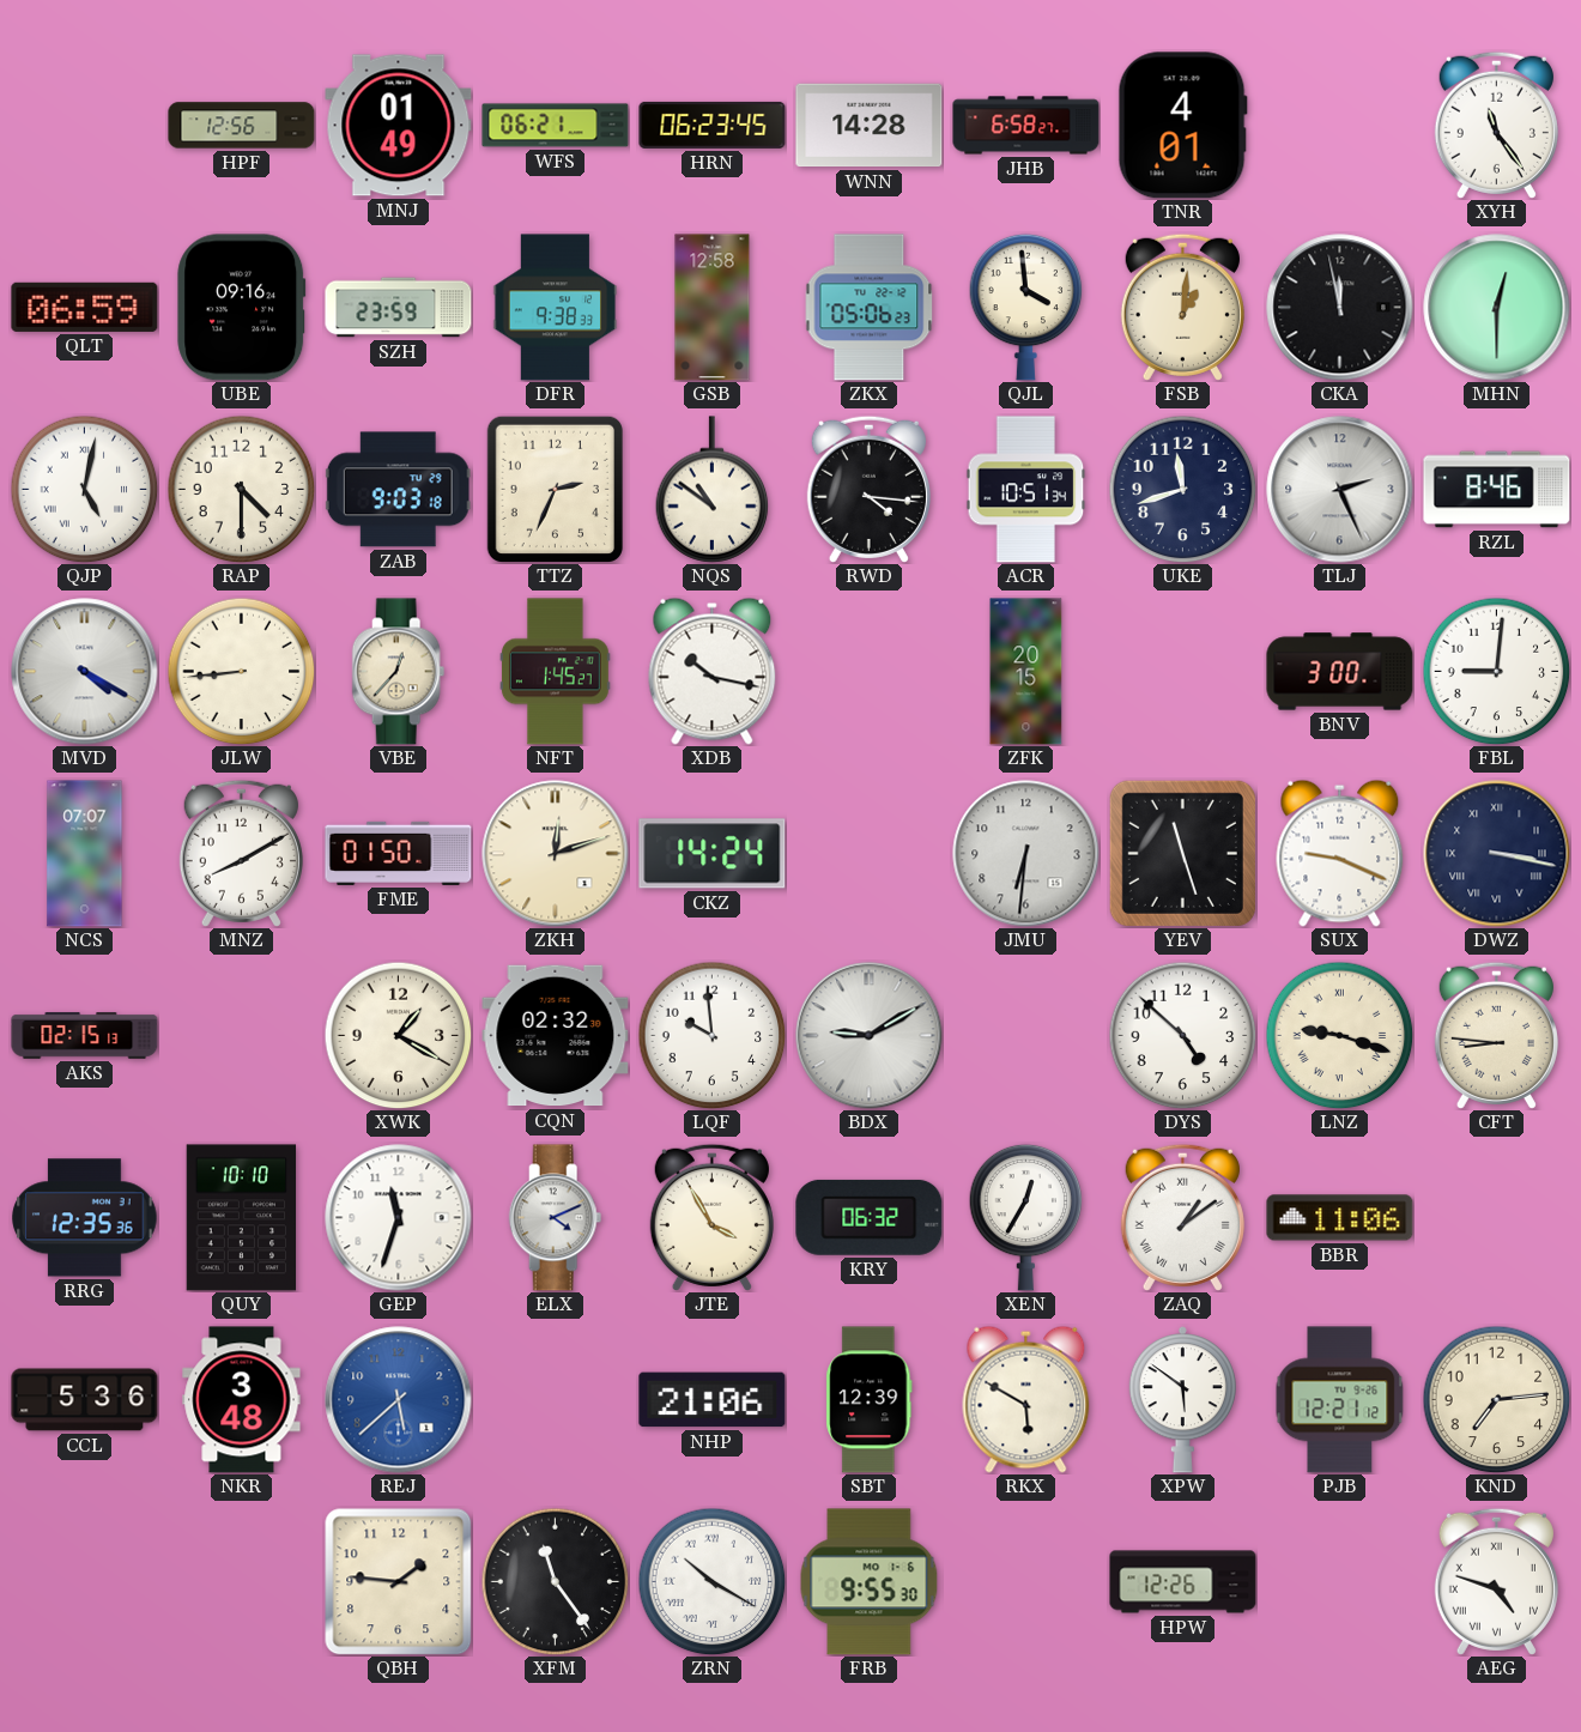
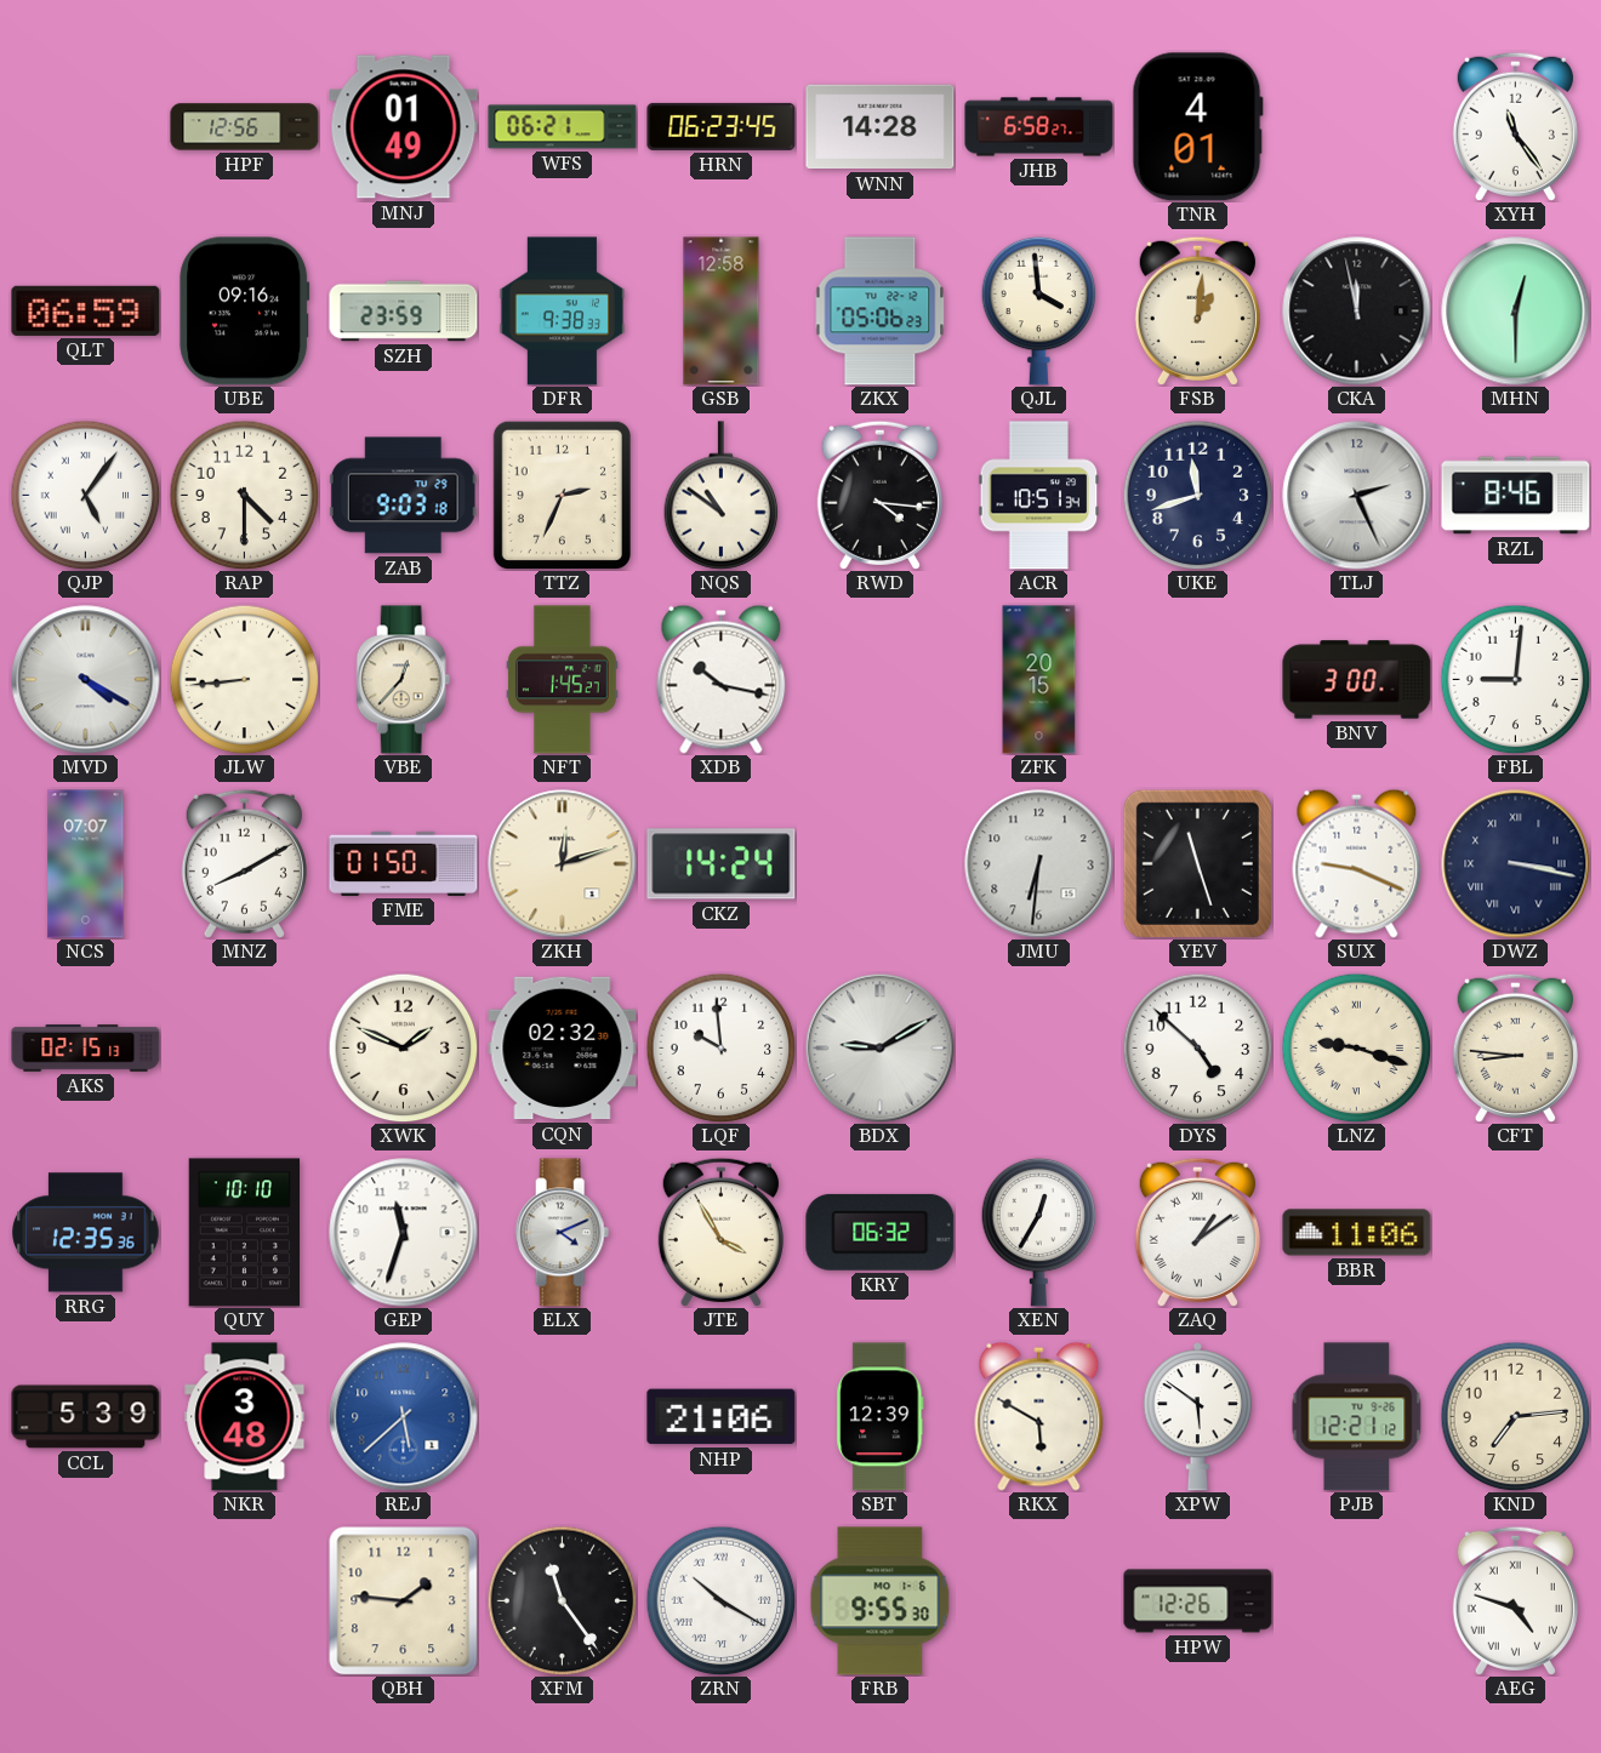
QJP: 5:02 -> 5:06
XWK: 1:20 -> 1:49
CCL: 5:36 -> 5:39
